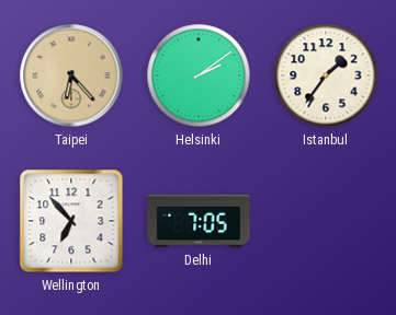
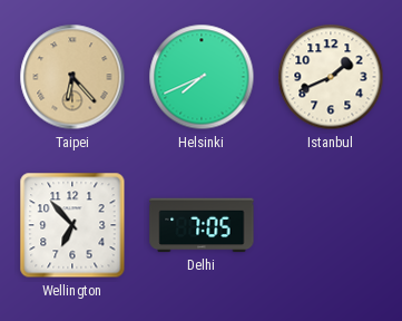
Helsinki: 2:09 -> 7:41
Istanbul: 1:36 -> 1:41
